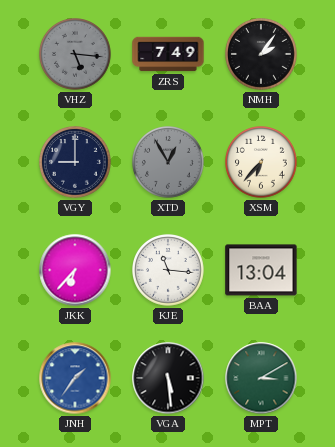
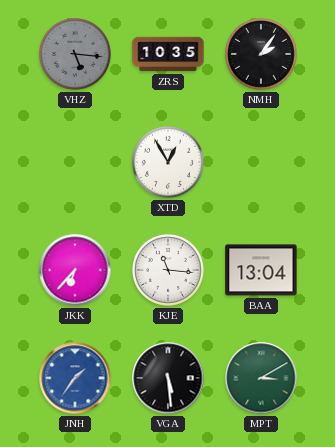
ZRS: 7:49 -> 10:35
VGY: 9:00 -> none
XTD dial: grey -> white
XSM: 6:37 -> none
